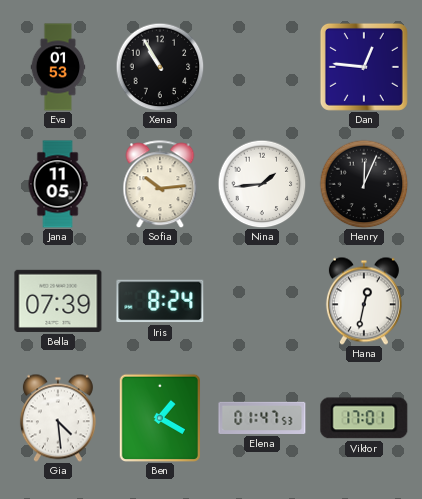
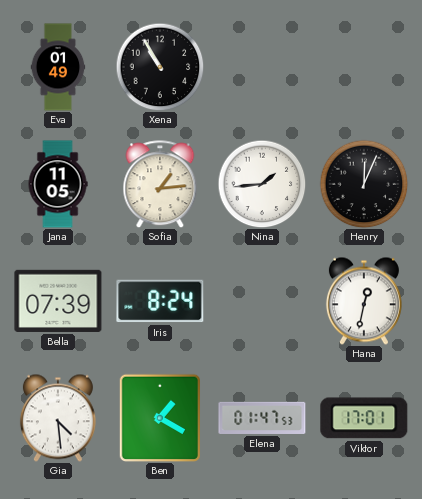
Eva: 01:53 -> 01:49
Dan: 12:46 -> none
Sofia: 10:14 -> 1:14
